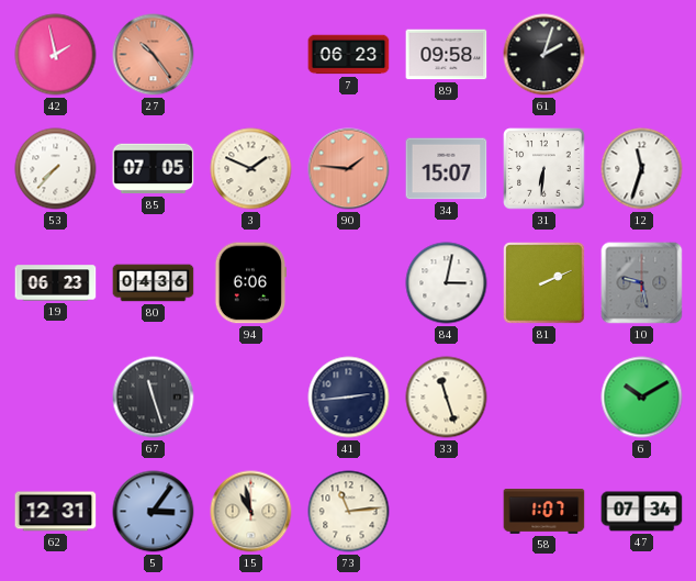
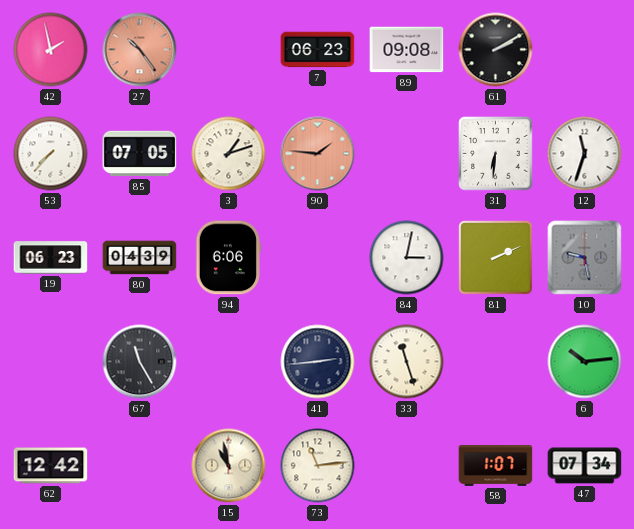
89: 09:58 -> 09:08
61: 2:03 -> 2:10
3: 1:49 -> 1:12
34: 15:07 -> none
80: 04:36 -> 04:39
67: 11:27 -> 11:25
6: 10:10 -> 10:14
62: 12:31 -> 12:42
5: 3:06 -> none
